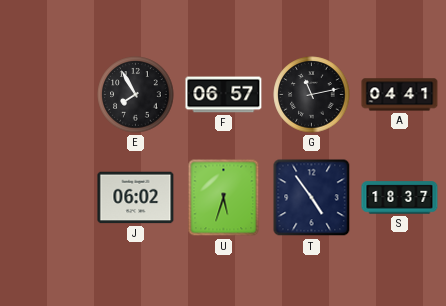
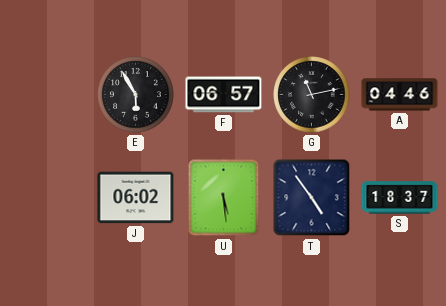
E: 7:55 -> 5:55
A: 04:41 -> 04:46
U: 5:33 -> 5:29
